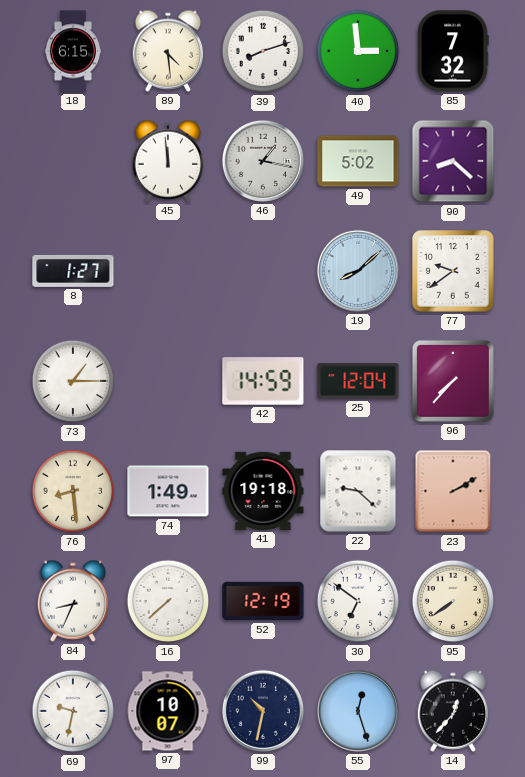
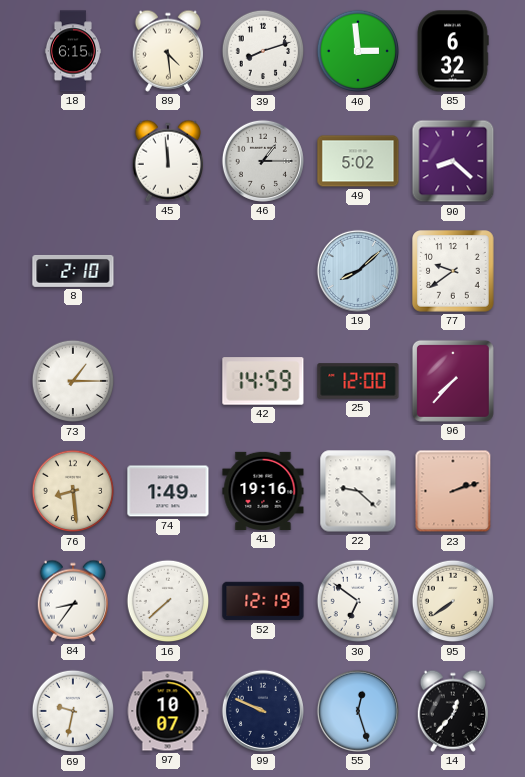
85: 7:32 -> 6:32
46: 1:17 -> 1:15
8: 1:27 -> 2:10
25: 12:04 -> 12:00
41: 19:18 -> 19:16
23: 2:10 -> 2:12
84: 8:34 -> 8:36
99: 10:32 -> 9:49
